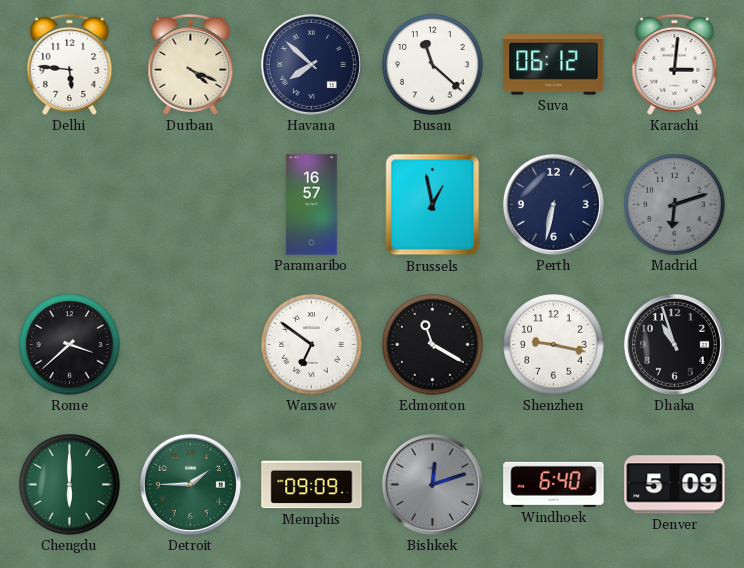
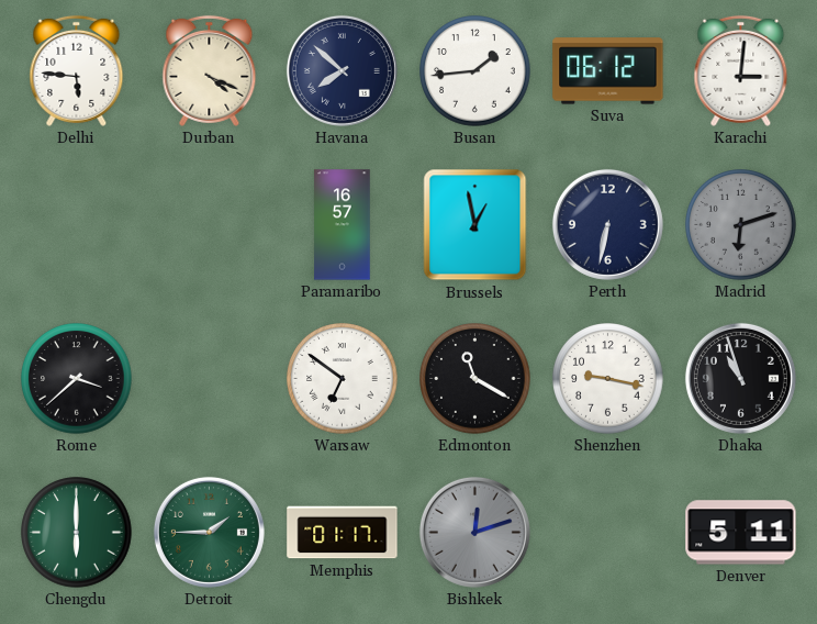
Busan: 11:22 -> 1:44
Memphis: 09:09 -> 01:17
Windhoek: 6:40 -> none
Denver: 5:09 -> 5:11
